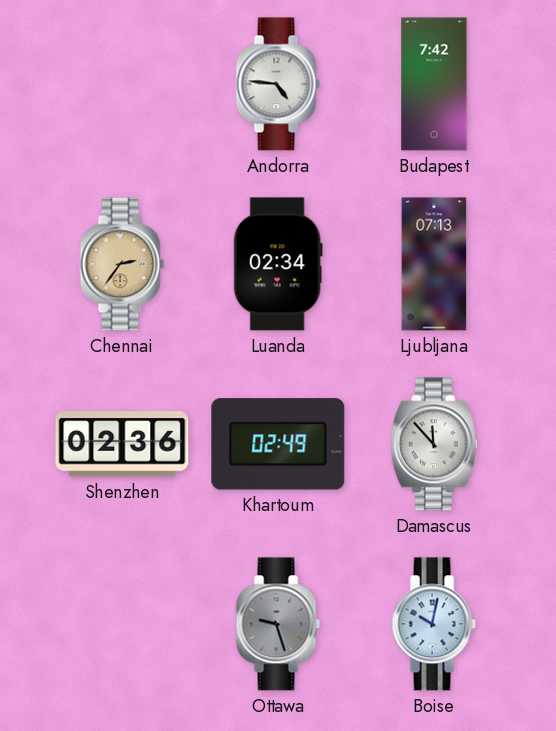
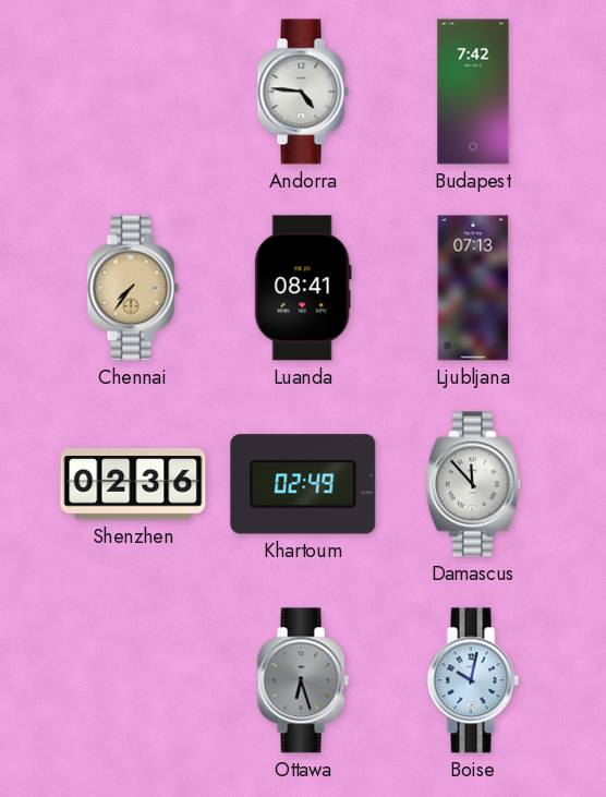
Chennai: 2:36 -> 7:36
Luanda: 02:34 -> 08:41
Ottawa: 9:27 -> 6:27
